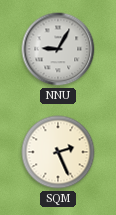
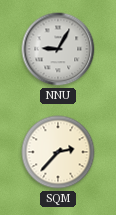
SQM: 2:26 -> 2:37
